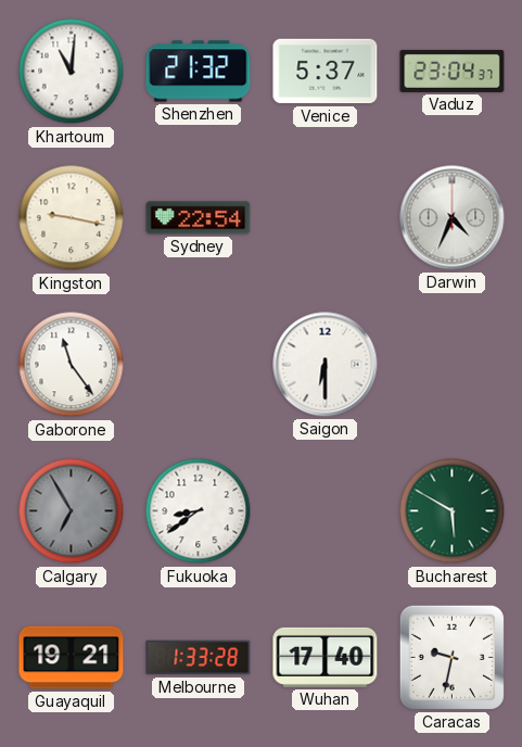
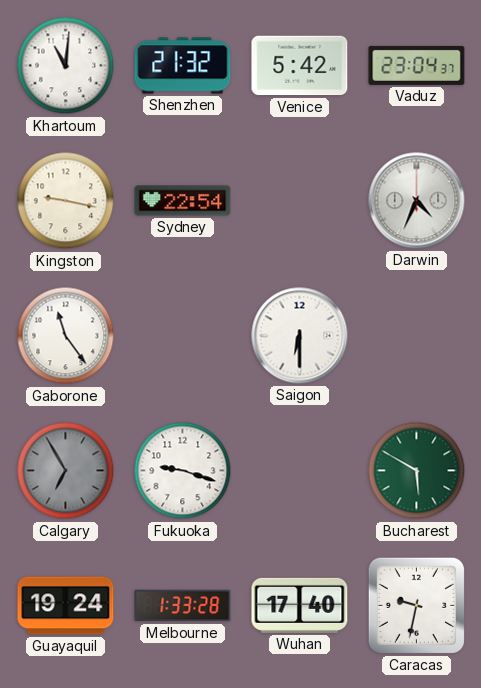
Venice: 5:37 -> 5:42
Fukuoka: 8:39 -> 9:18
Guayaquil: 19:21 -> 19:24
